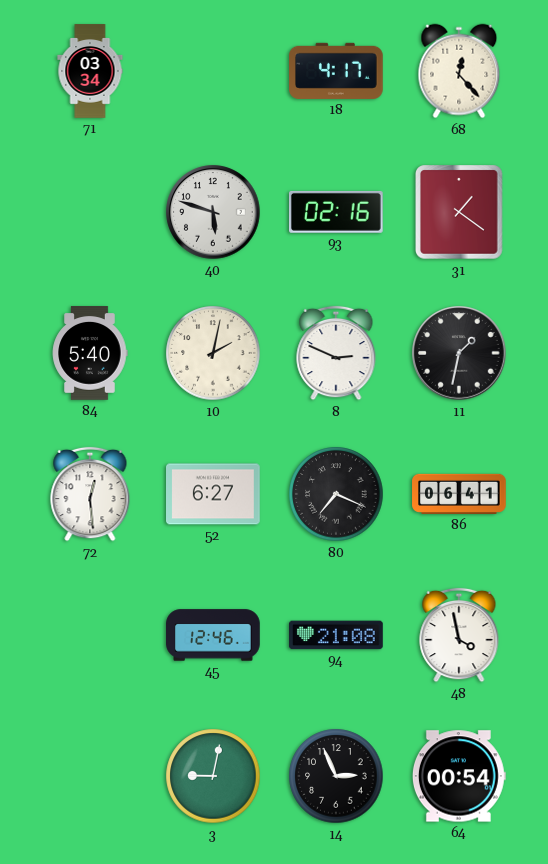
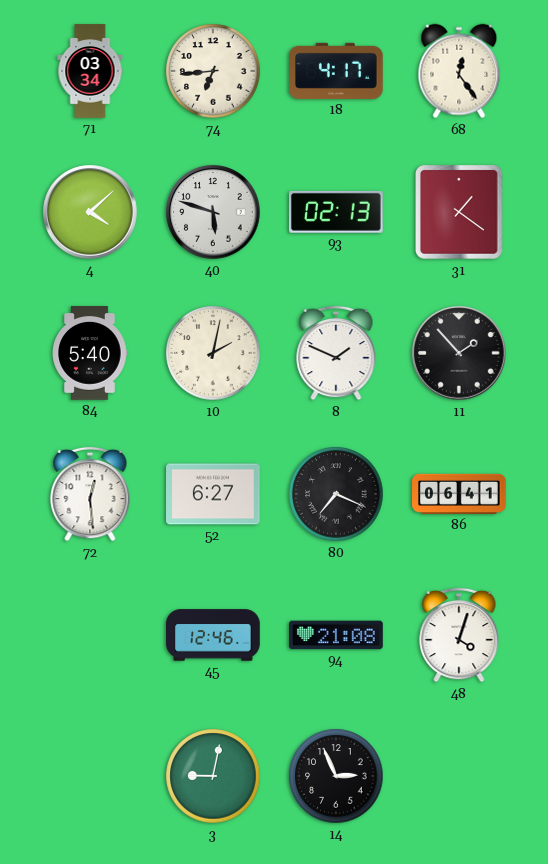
74: none -> 6:44
68: 12:23 -> 12:24
4: none -> 4:08
93: 02:16 -> 02:13
8: 2:49 -> 1:49
11: 1:32 -> 1:53
48: 3:58 -> 4:03
64: 00:54 -> none
